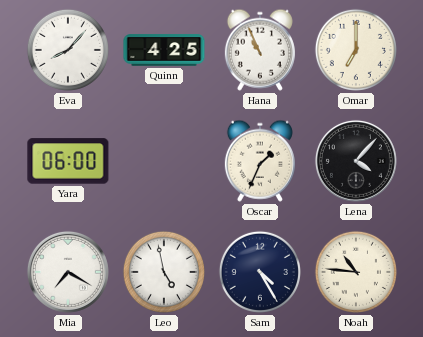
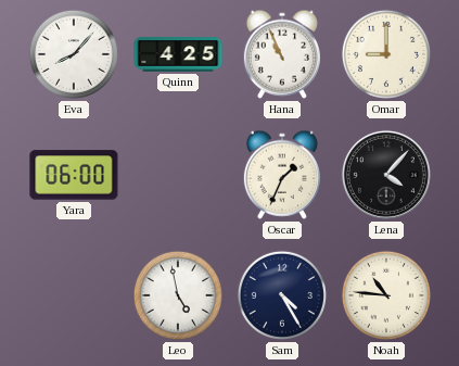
Omar: 7:00 -> 9:00
Mia: 7:20 -> none
